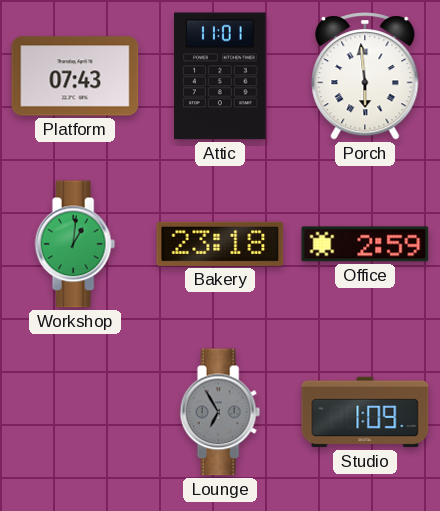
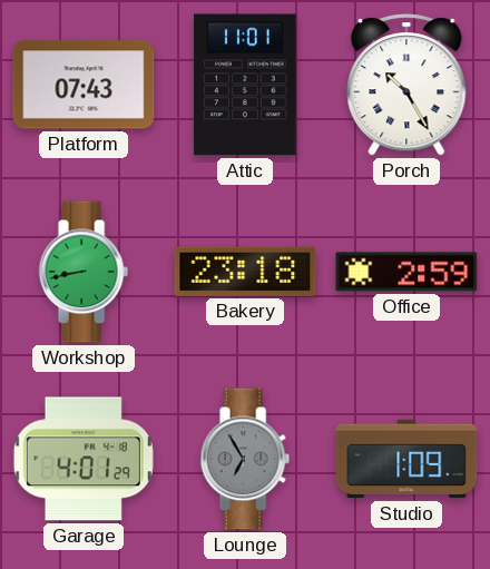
Porch: 5:59 -> 10:25
Workshop: 1:01 -> 8:43
Garage: none -> 4:01
